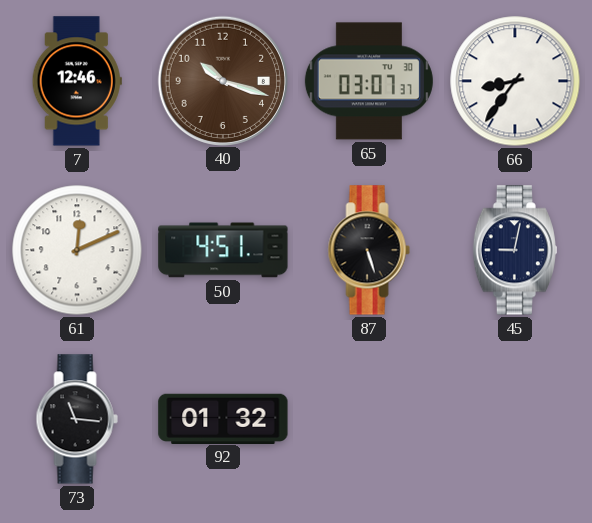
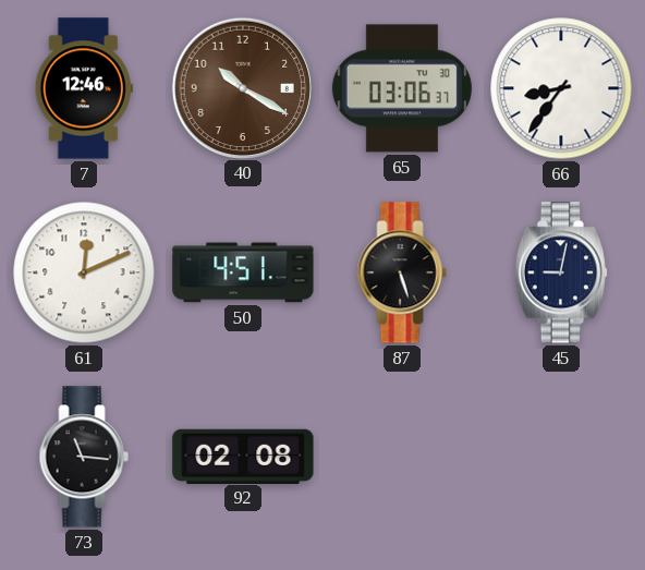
40: 10:18 -> 10:20
65: 03:07 -> 03:06
92: 01:32 -> 02:08
